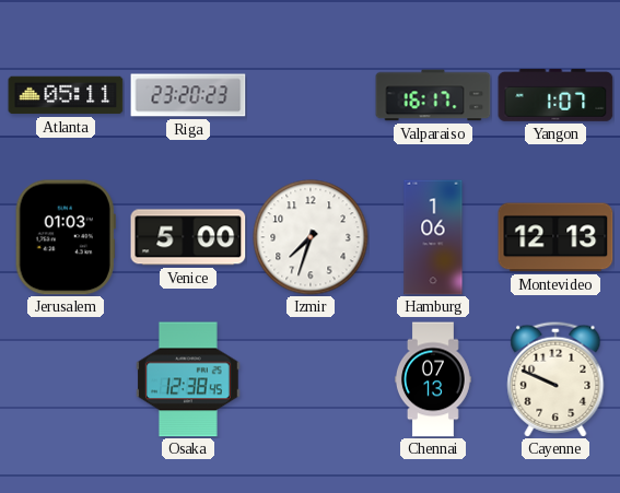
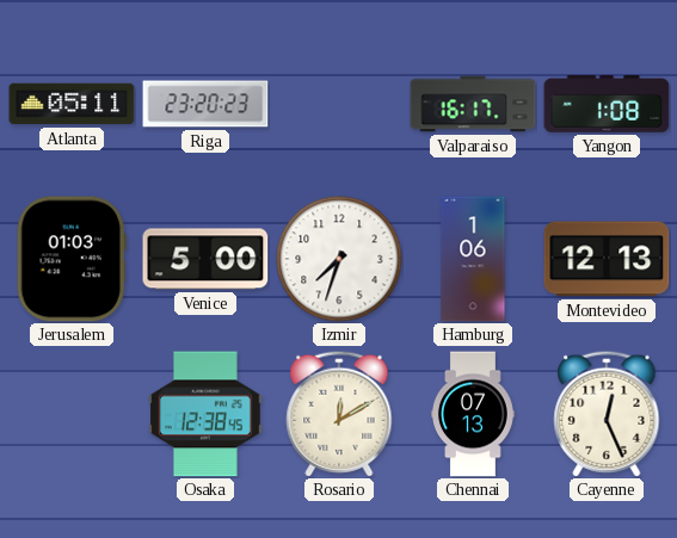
Yangon: 1:07 -> 1:08
Rosario: none -> 12:10
Cayenne: 9:49 -> 12:26
